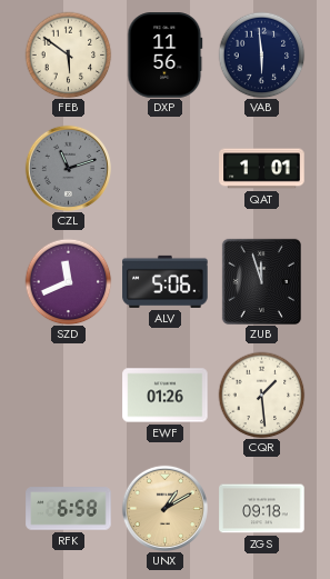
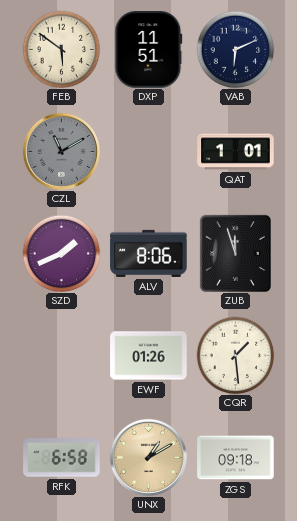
DXP: 11:56 -> 11:51
VAB: 5:59 -> 6:11
CZL: 11:12 -> 11:10
SZD: 11:41 -> 1:41
ALV: 5:06 -> 8:06
